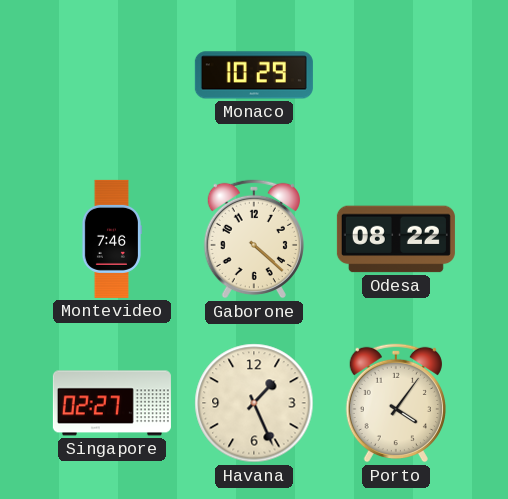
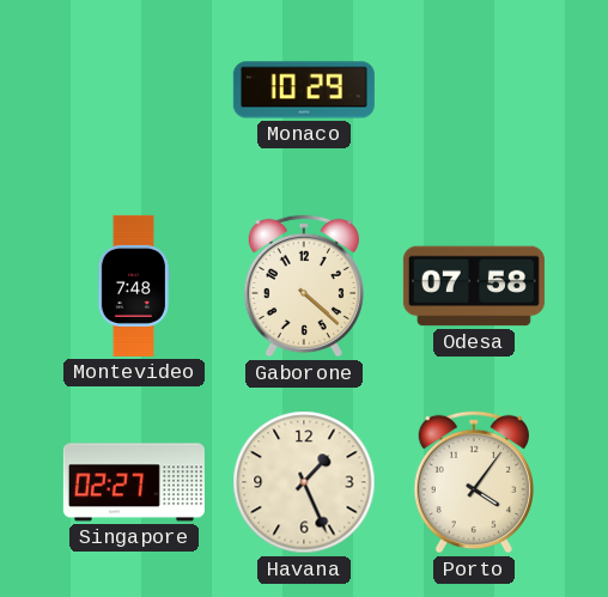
Montevideo: 7:46 -> 7:48
Odesa: 08:22 -> 07:58
